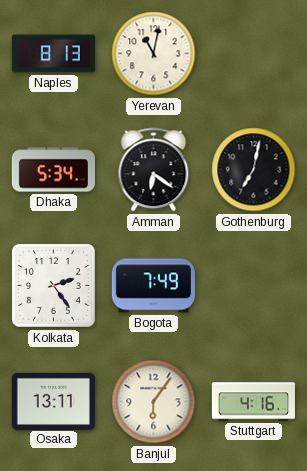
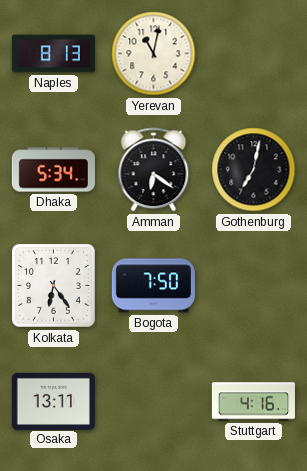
Kolkata: 2:24 -> 6:24
Bogota: 7:49 -> 7:50
Banjul: 6:06 -> none
